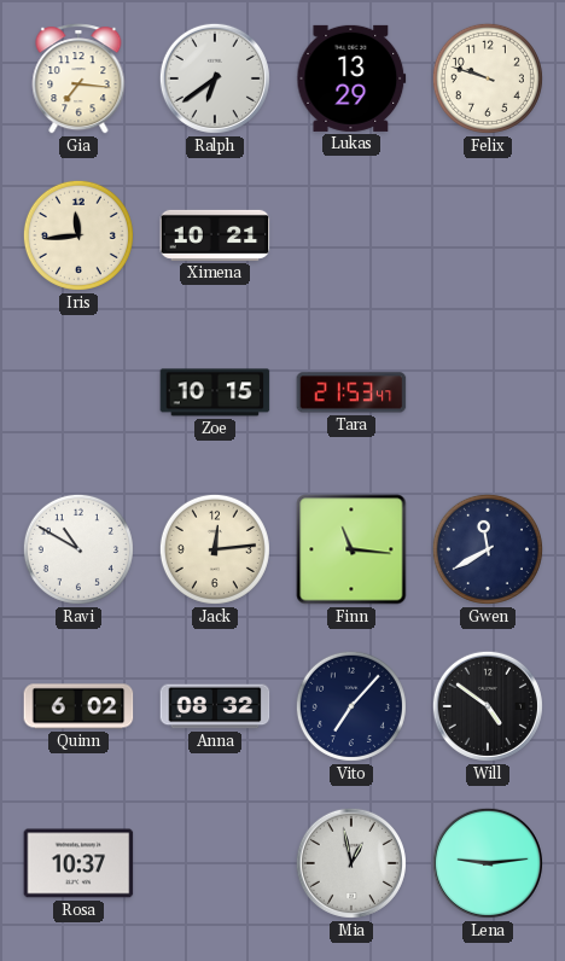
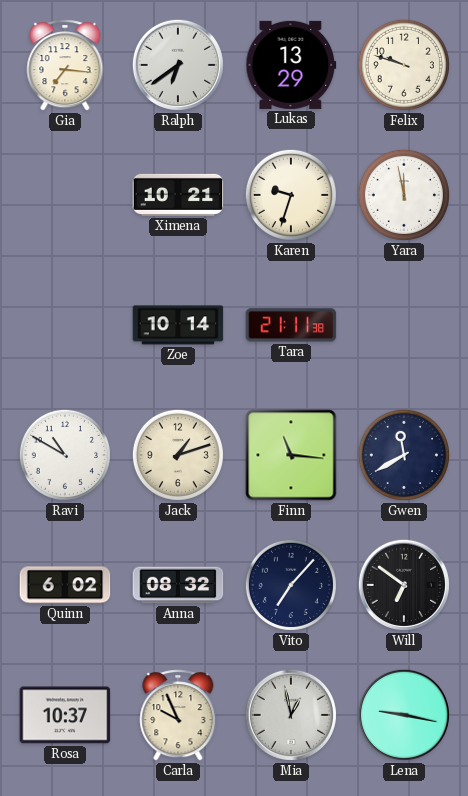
Iris: 11:44 -> none
Karen: none -> 9:33
Yara: none -> 11:58
Zoe: 10:15 -> 10:14
Tara: 21:53 -> 21:11
Jack: 12:14 -> 1:12
Will: 4:51 -> 6:51
Carla: none -> 9:56
Lena: 9:14 -> 9:17
